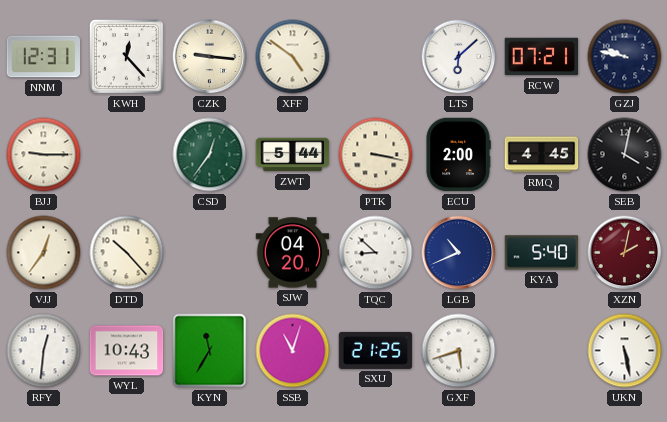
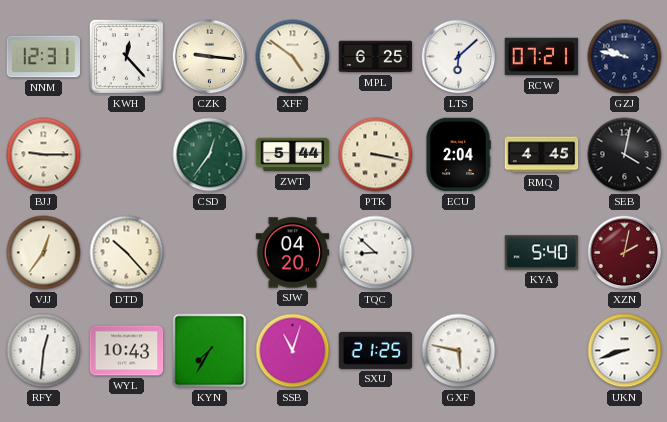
MPL: none -> 6:25
ECU: 2:00 -> 2:04
LGB: 10:41 -> none
KYN: 11:35 -> 7:35
GXF: 5:42 -> 5:47
UKN: 5:28 -> 8:42
